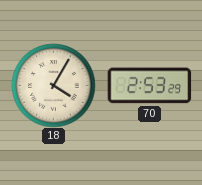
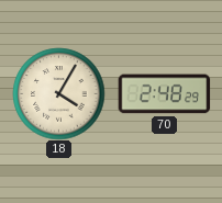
70: 2:53 -> 2:48
